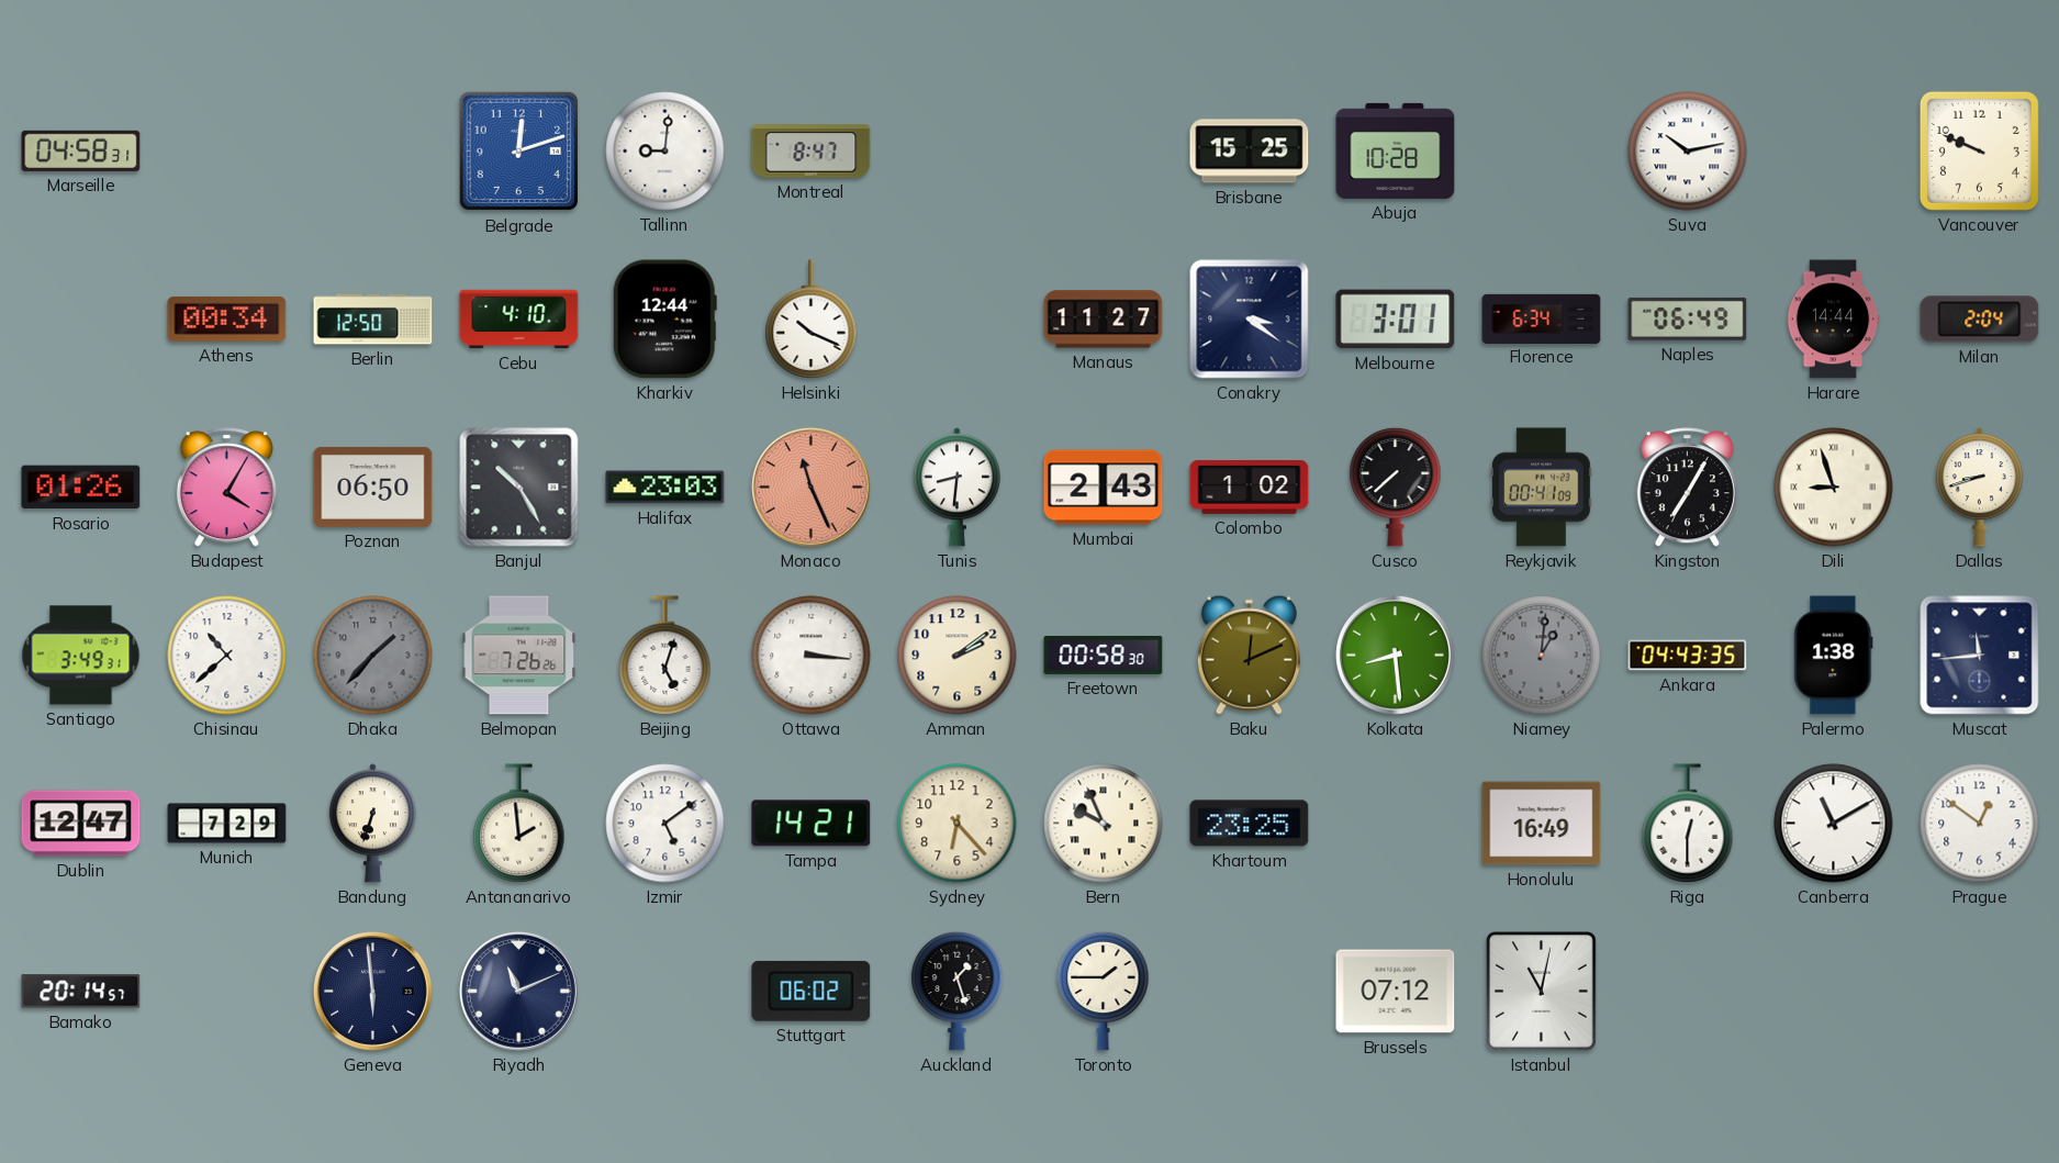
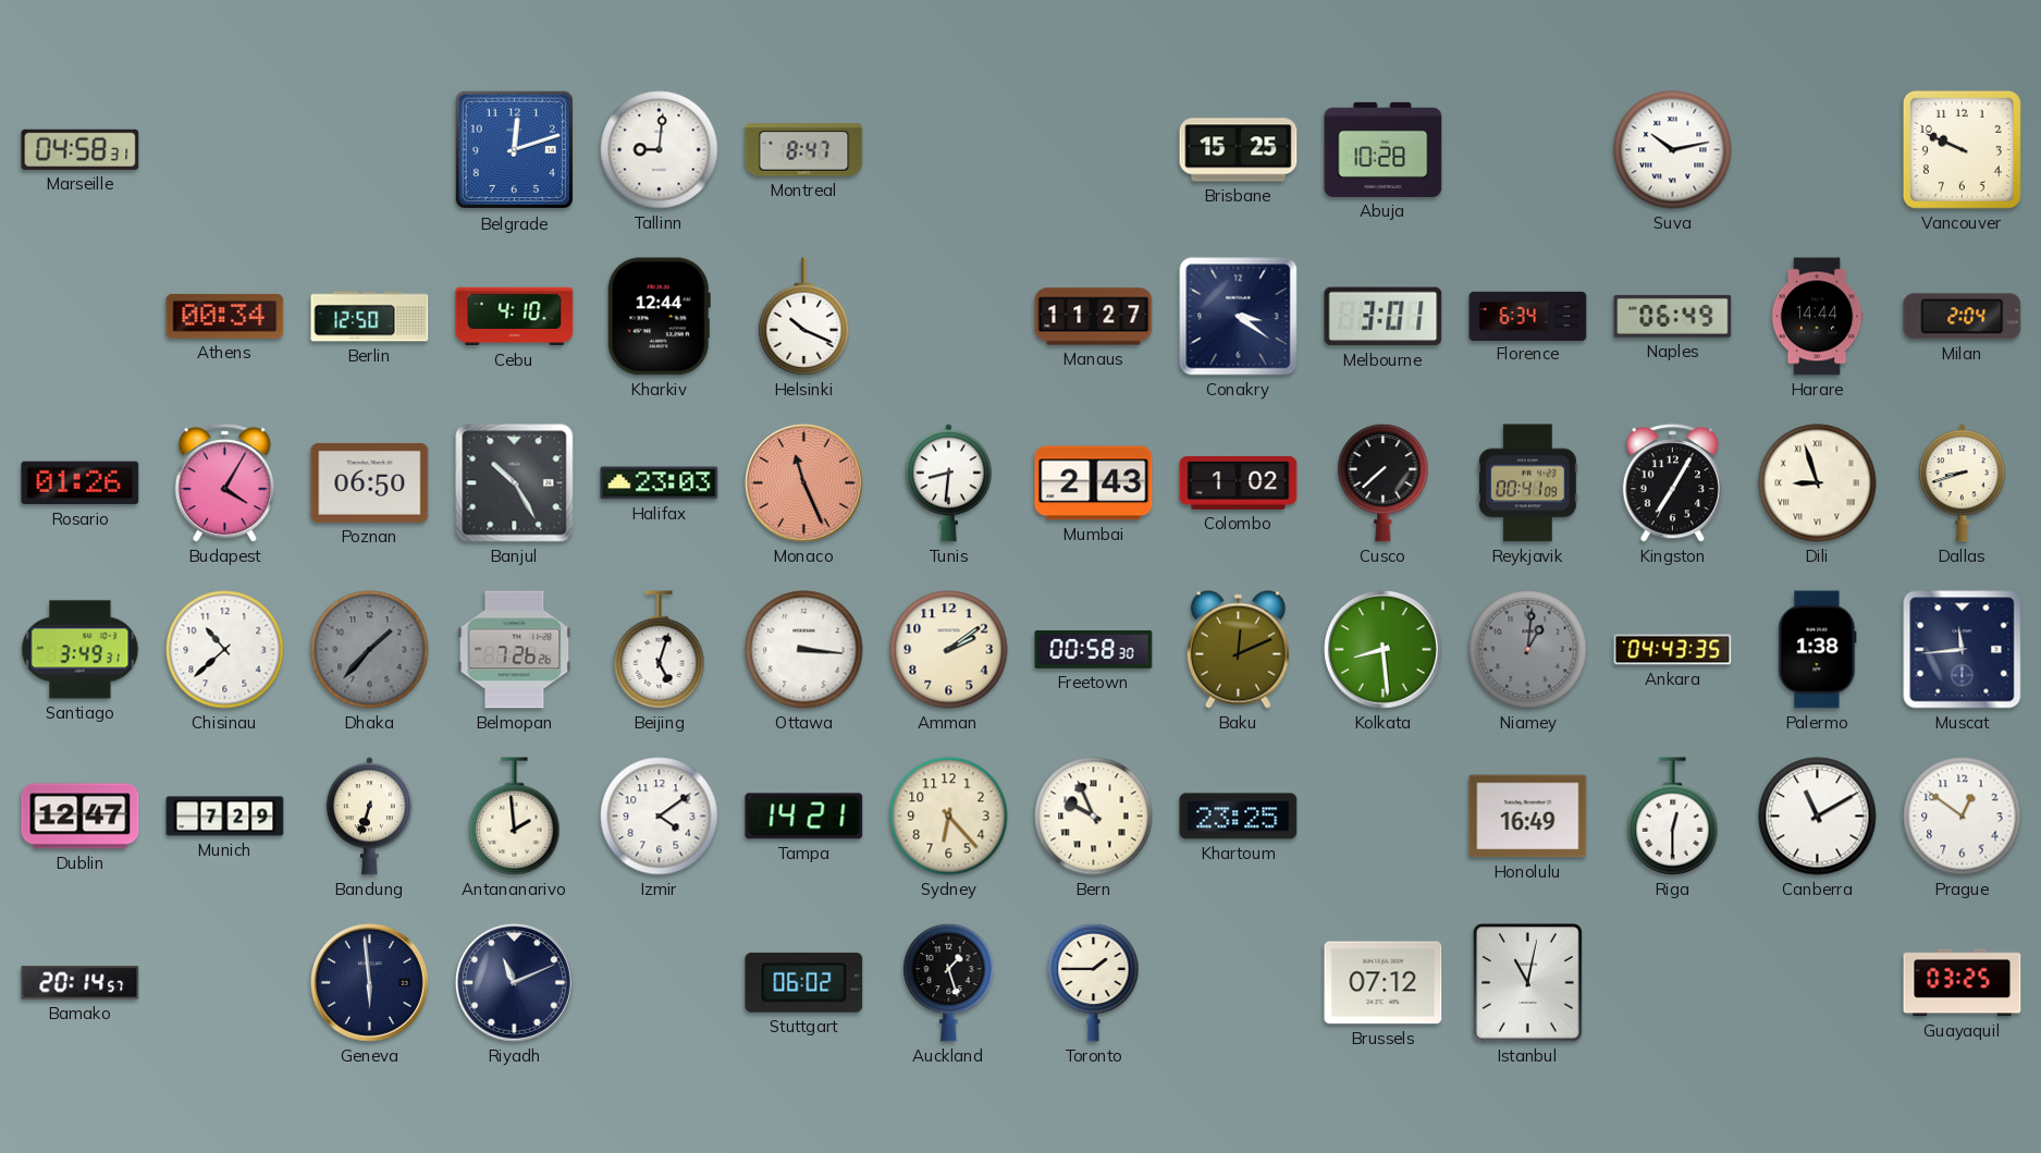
Izmir: 5:09 -> 4:09
Guayaquil: none -> 03:25
